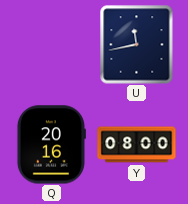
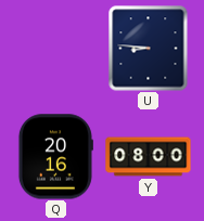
U: 11:43 -> 8:46
